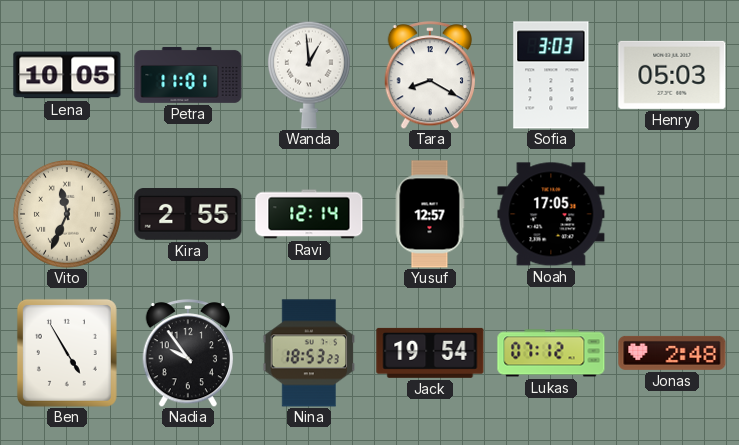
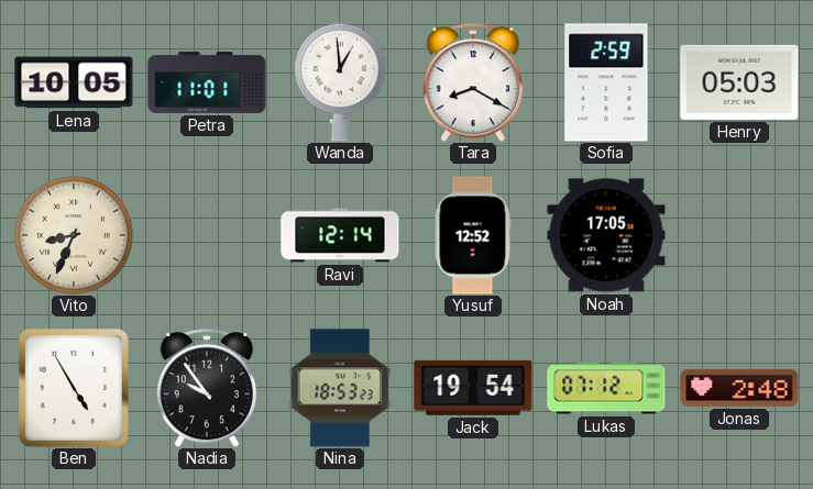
Sofia: 3:03 -> 2:59
Vito: 11:34 -> 8:34
Kira: 2:55 -> none
Yusuf: 12:57 -> 12:52
